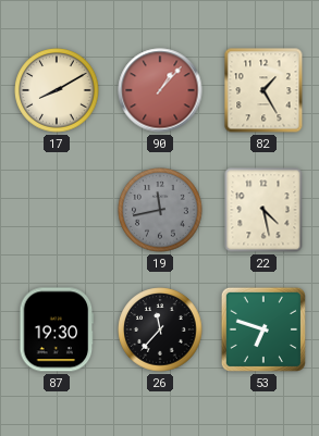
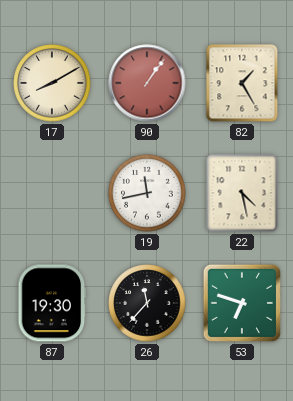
90: 1:07 -> 1:06
19 dial: grey -> white
